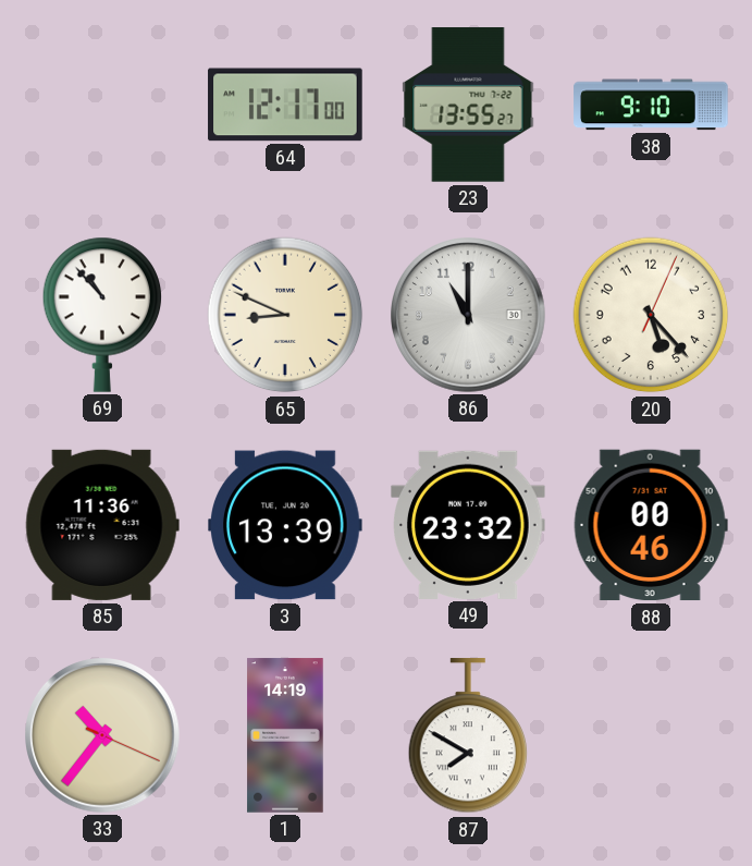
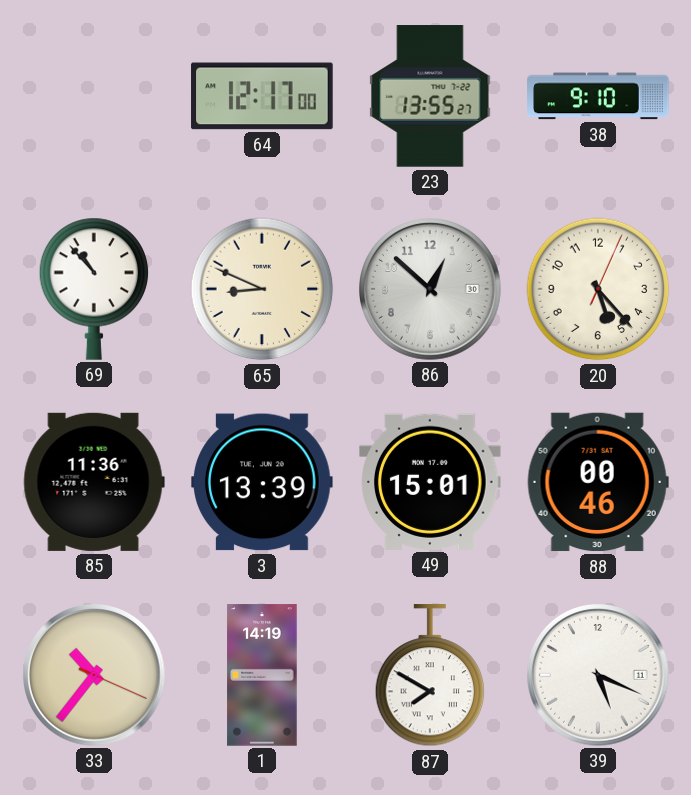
86: 11:00 -> 12:52
49: 23:32 -> 15:01
39: none -> 5:19
